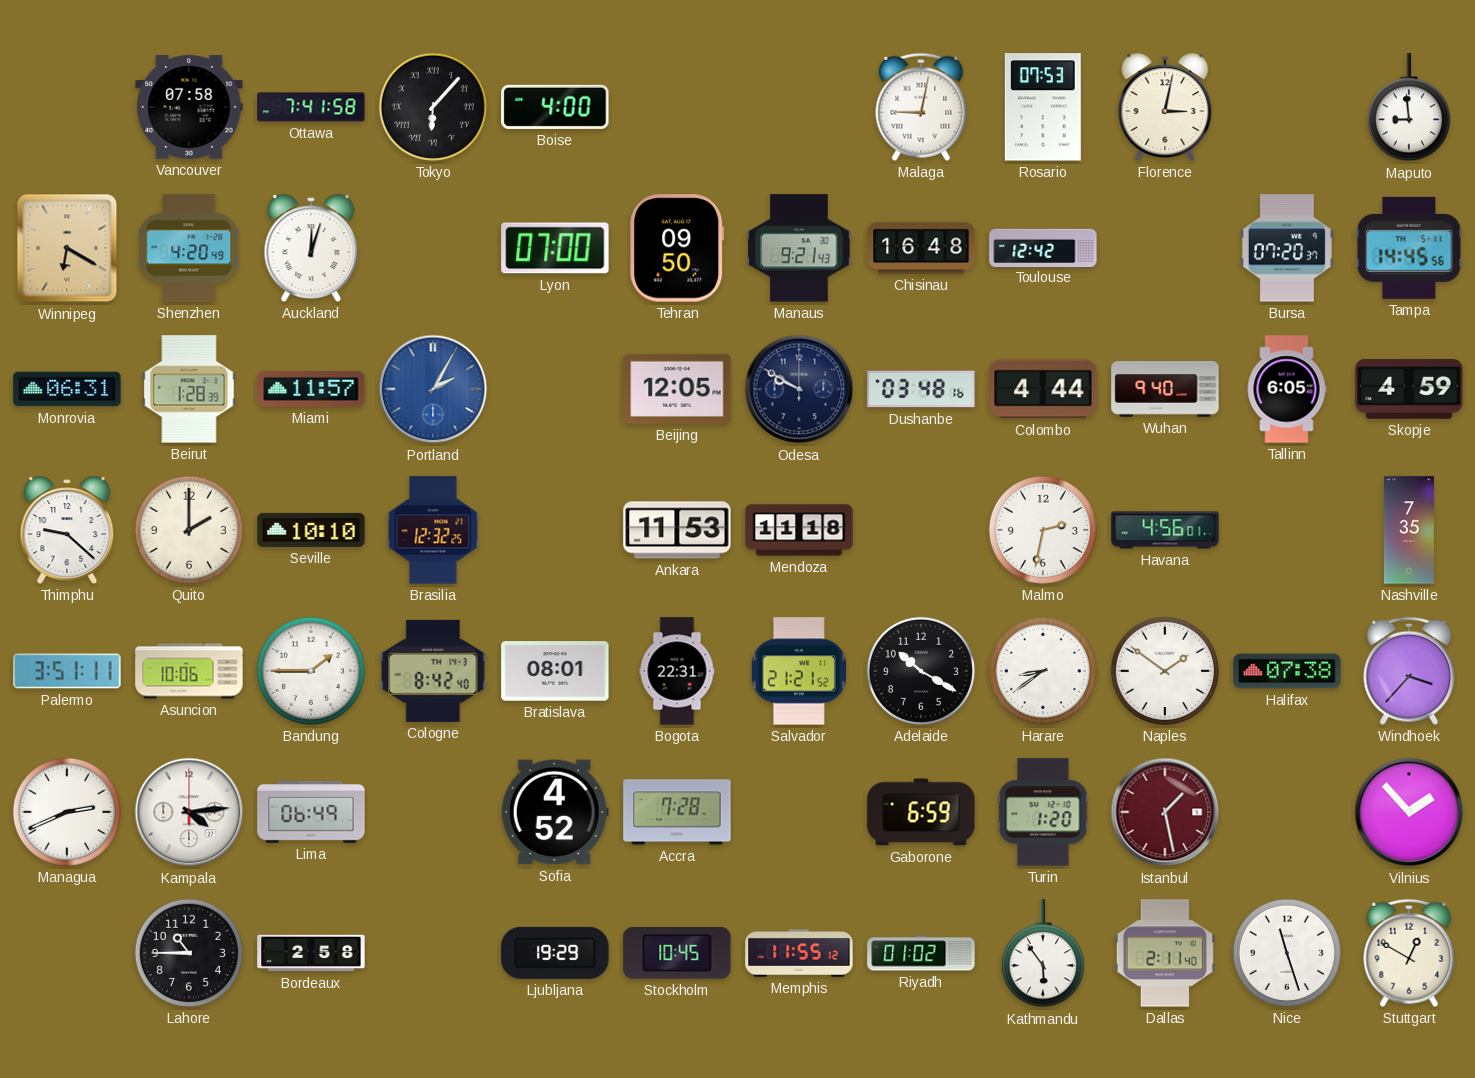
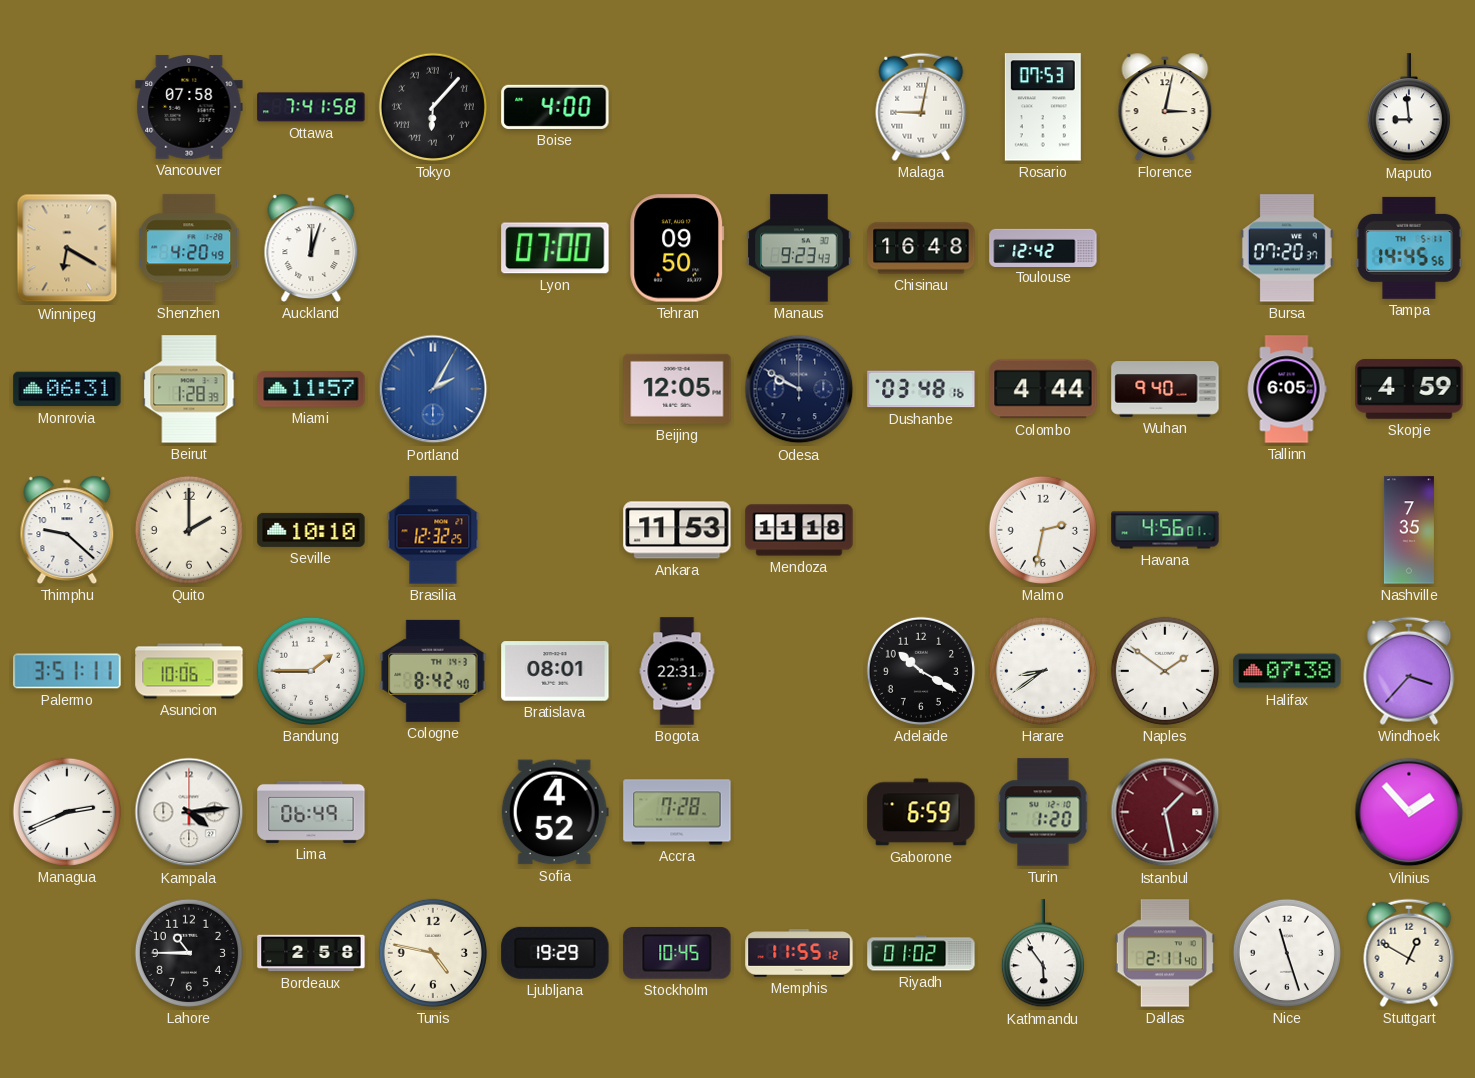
Manaus: 9:21 -> 9:23
Salvador: 21:21 -> none
Tunis: none -> 4:47
